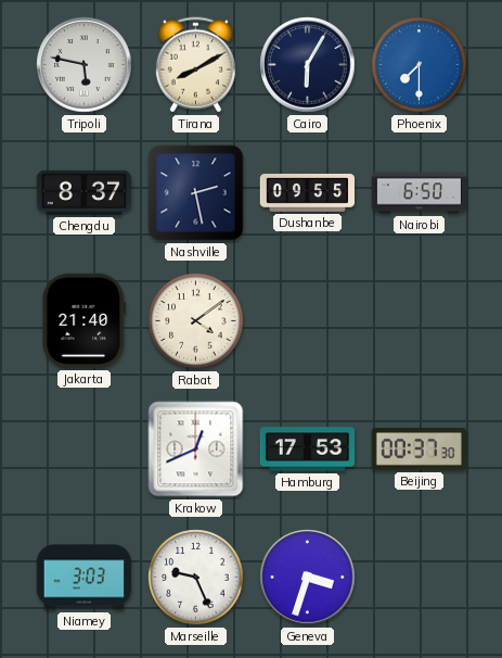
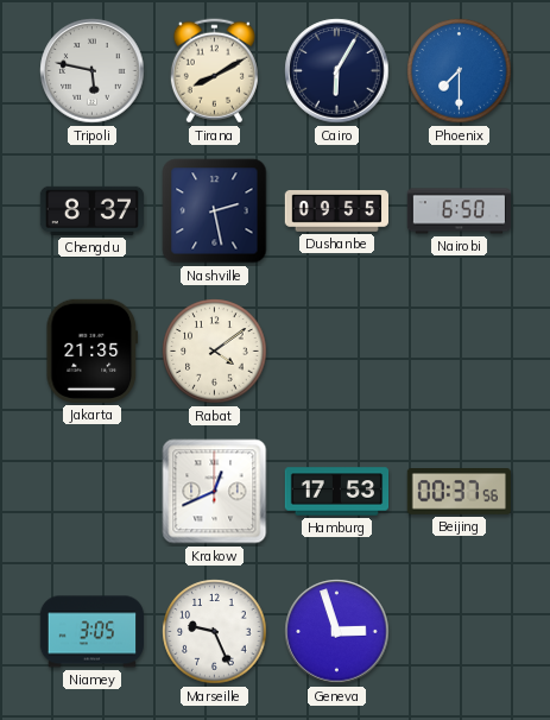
Jakarta: 21:40 -> 21:35
Beijing: 00:37:30 -> 00:37:56
Niamey: 3:03 -> 3:05
Geneva: 3:33 -> 2:57
